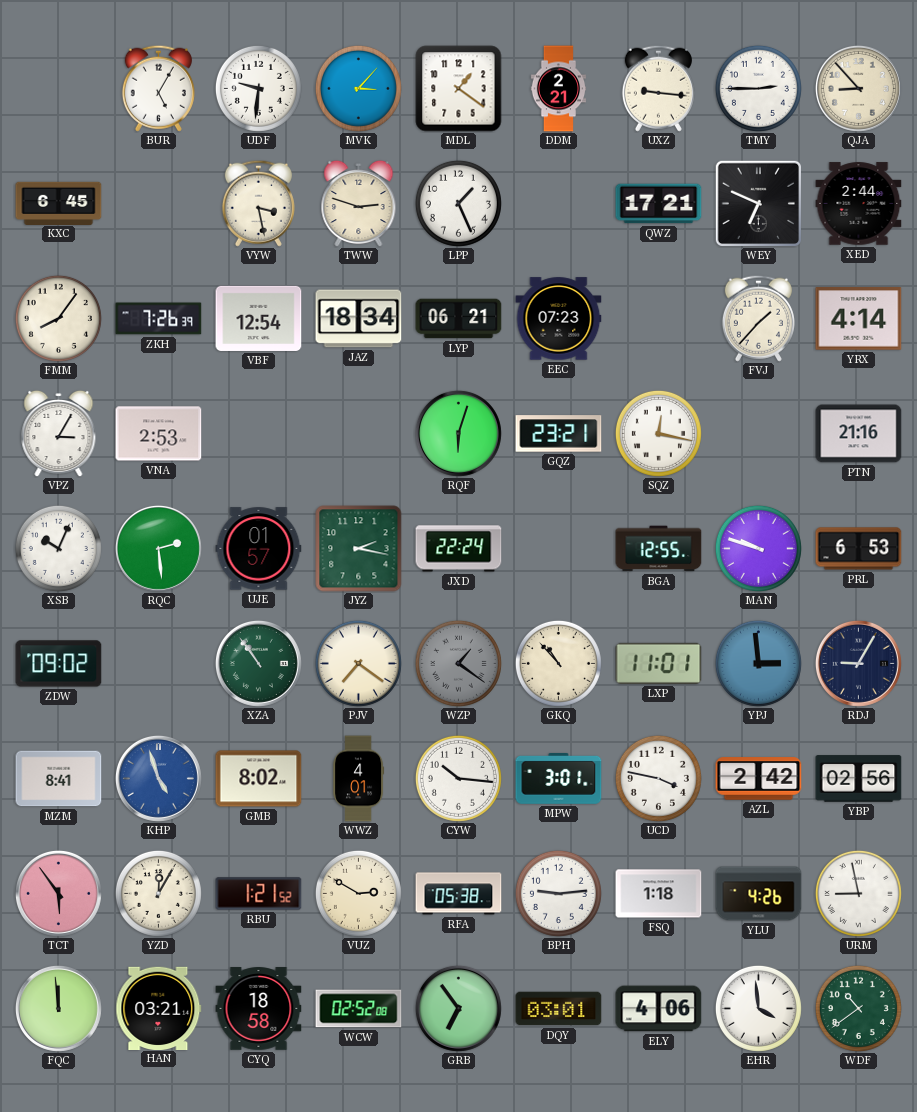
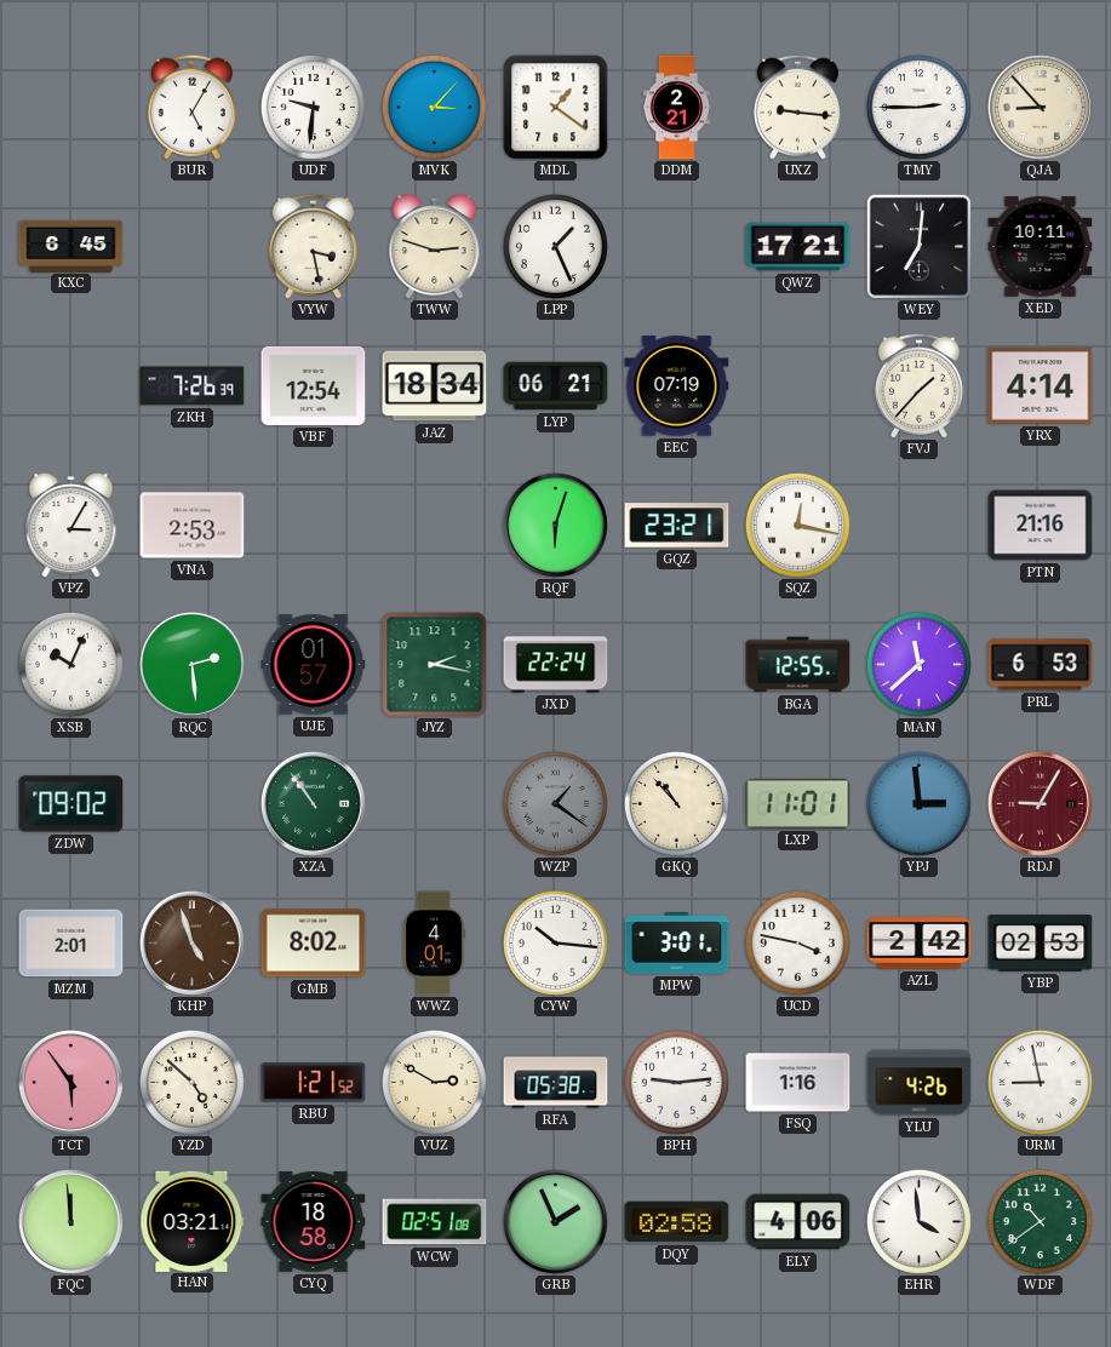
WEY: 6:49 -> 7:01
XED: 2:44 -> 10:11
FMM: 8:06 -> none
EEC: 07:23 -> 07:19
MAN: 9:48 -> 11:38
PJV: 7:21 -> none
RDJ dial: navy -> burgundy
MZM: 8:41 -> 2:01
KHP dial: blue -> brown
YBP: 02:56 -> 02:53
YZD: 12:05 -> 4:52
FSQ: 1:18 -> 1:16
WCW: 02:52 -> 02:51
GRB: 6:54 -> 1:56
DQY: 03:01 -> 02:58
